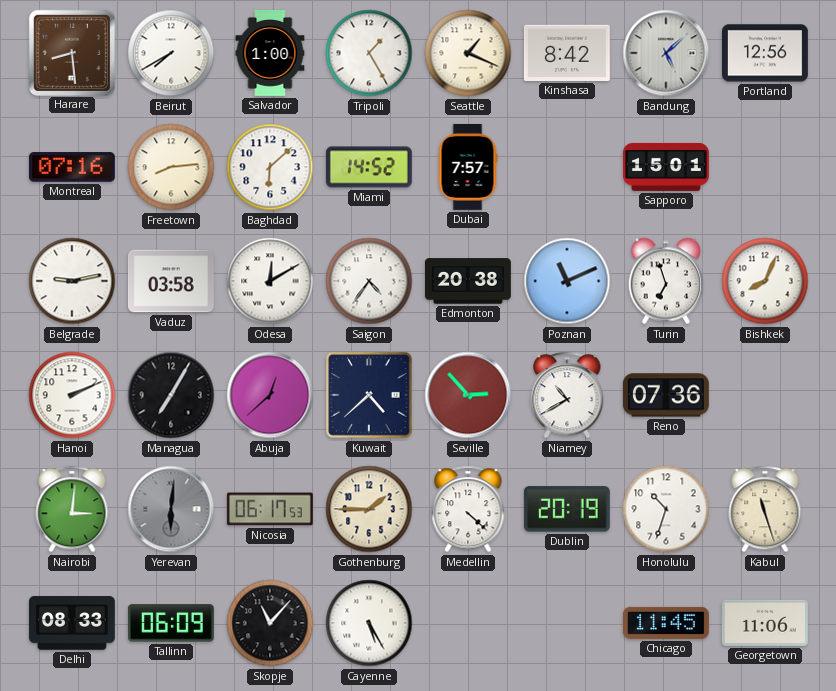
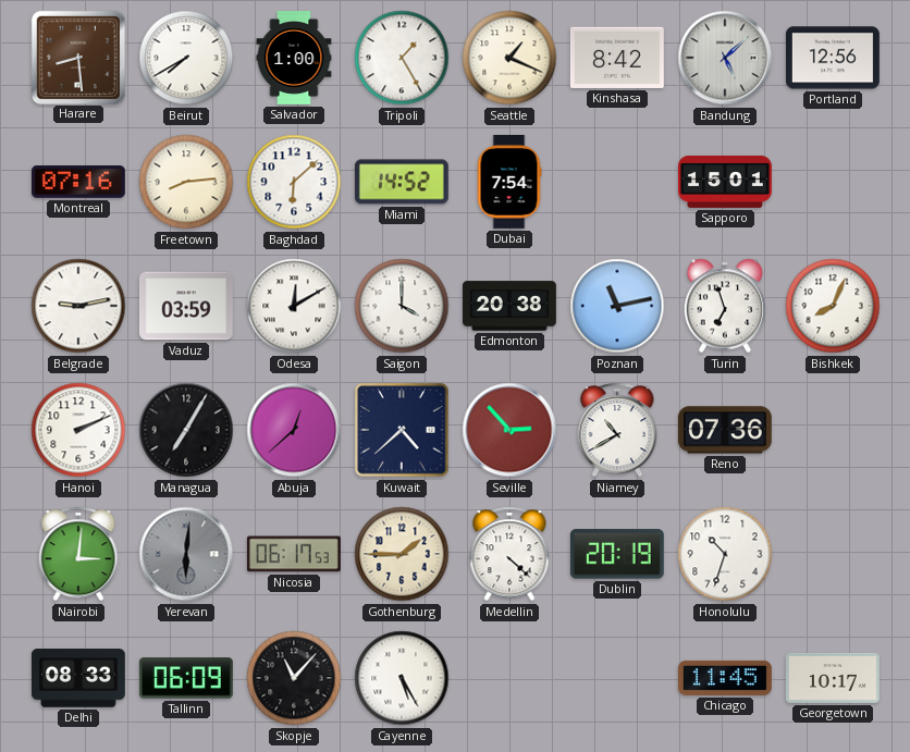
Dubai: 7:57 -> 7:54
Vaduz: 03:58 -> 03:59
Saigon: 4:36 -> 4:00
Poznan: 11:11 -> 11:13
Kabul: 11:27 -> none
Georgetown: 11:06 -> 10:17
